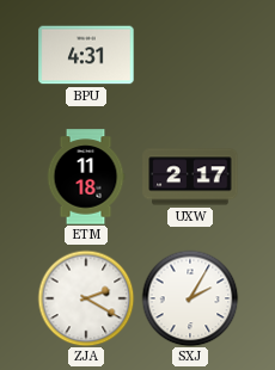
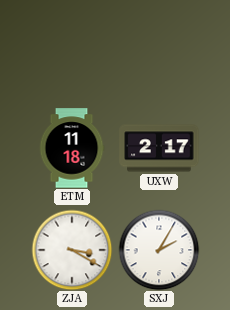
BPU: 4:31 -> none
ZJA: 2:20 -> 3:20
